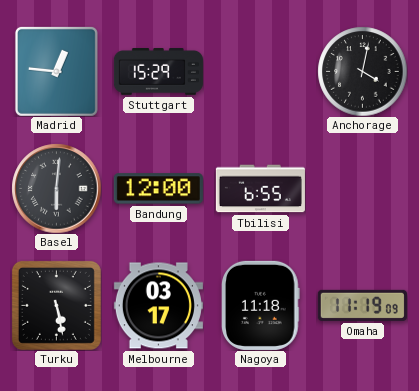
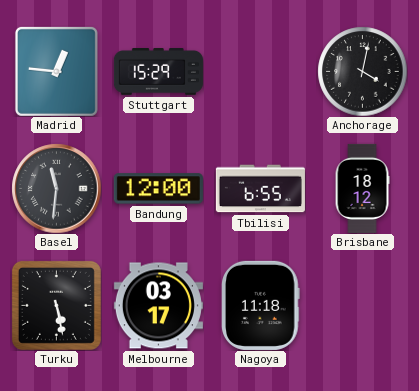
Basel: 6:01 -> 11:31
Brisbane: none -> 18:12
Omaha: 11:19 -> none
